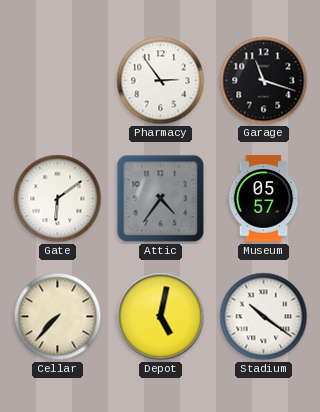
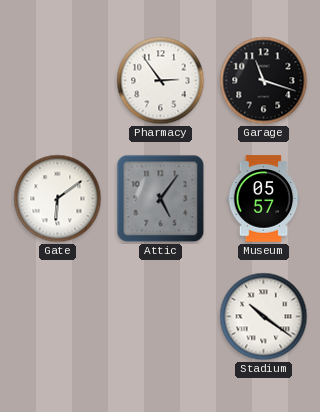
Attic: 4:36 -> 5:06
Cellar: 7:37 -> none
Depot: 5:02 -> none
